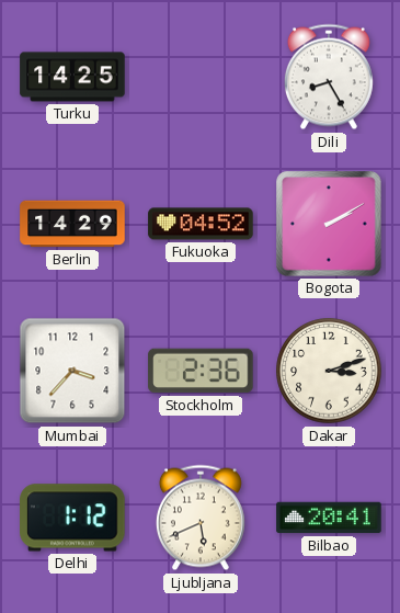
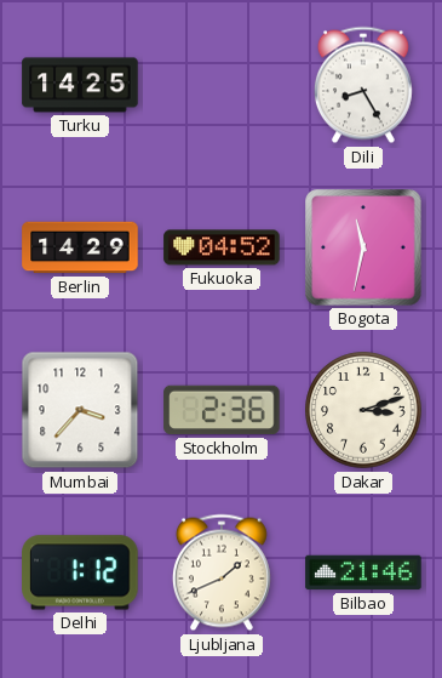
Bogota: 2:10 -> 11:32
Ljubljana: 5:41 -> 1:41
Bilbao: 20:41 -> 21:46
